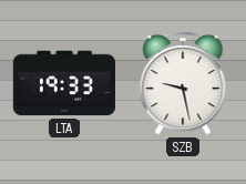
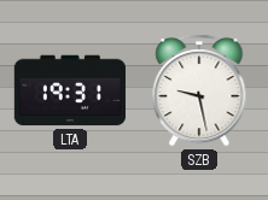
LTA: 19:33 -> 19:31
